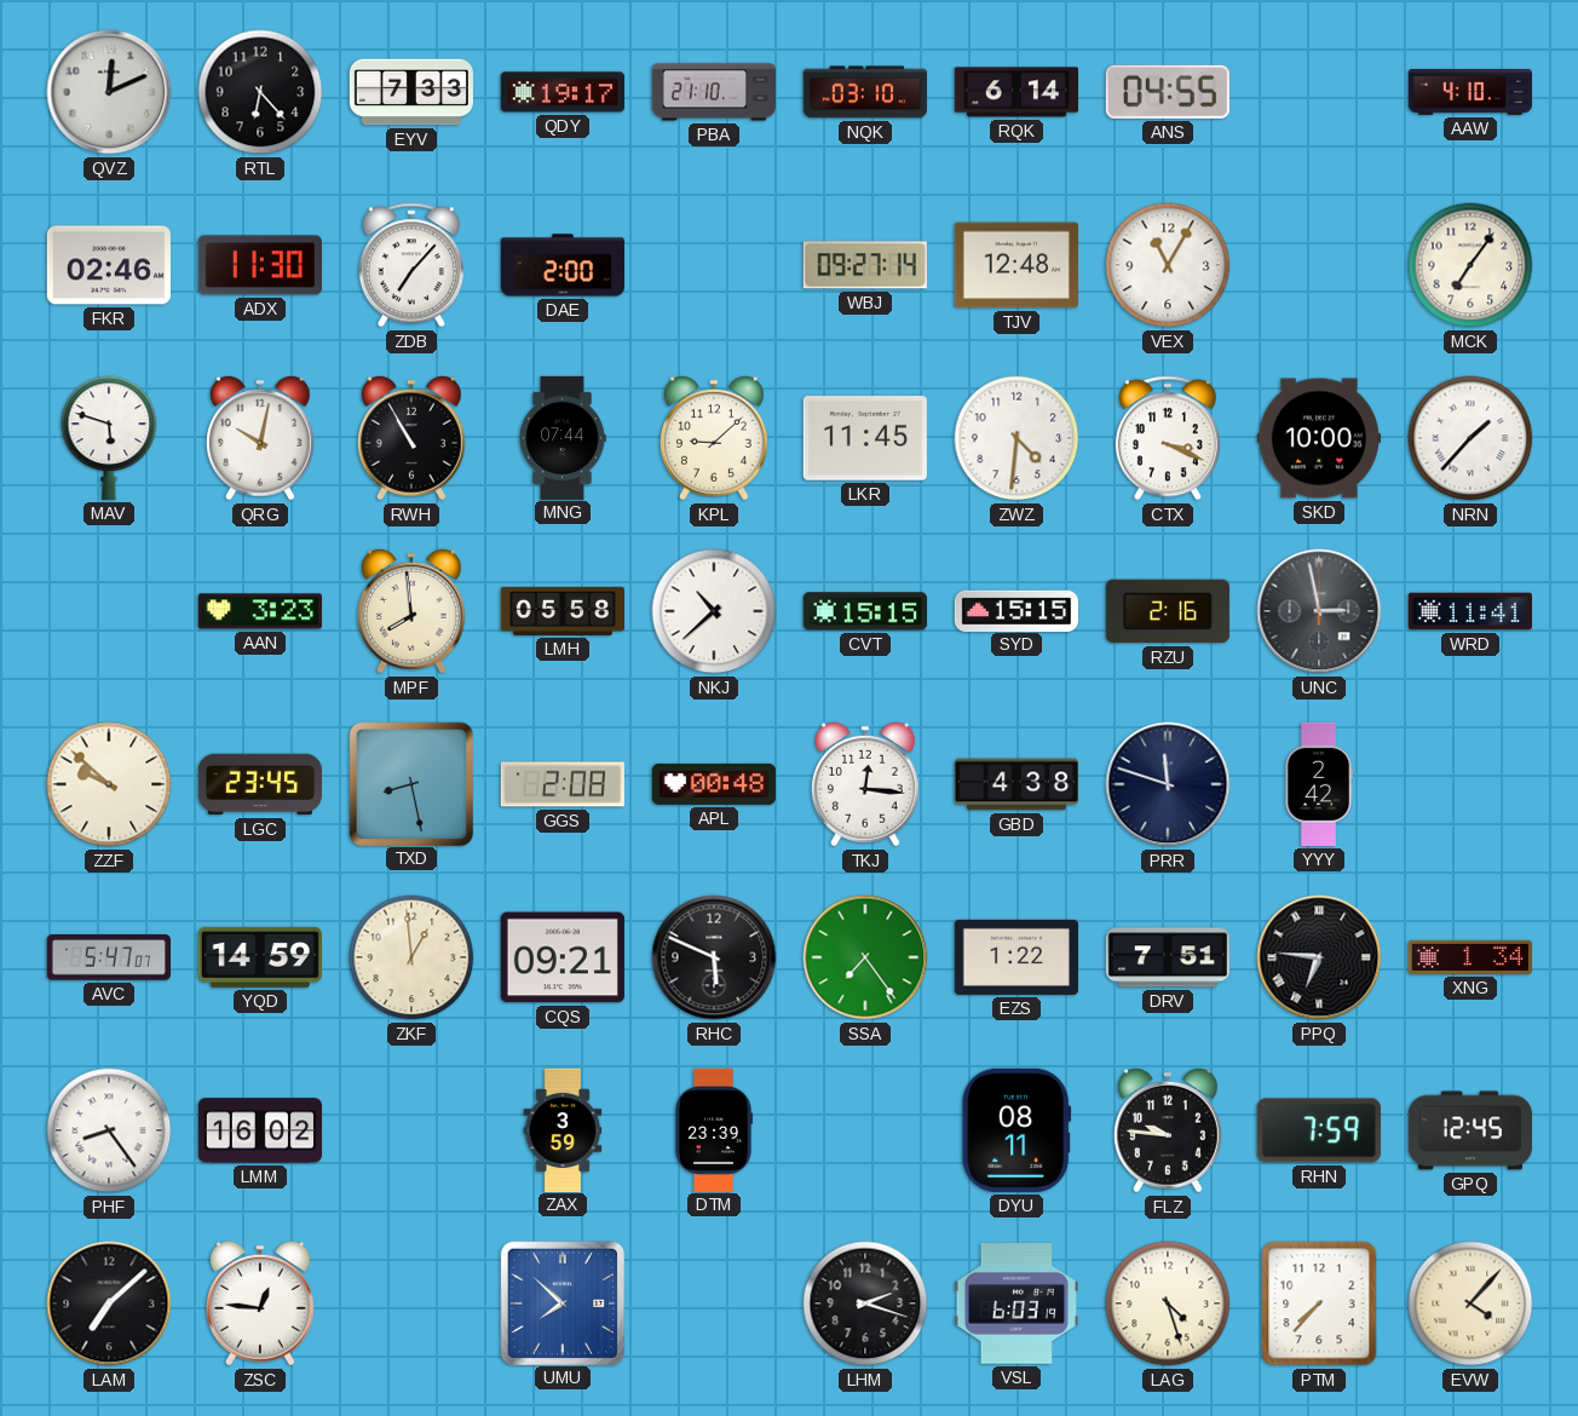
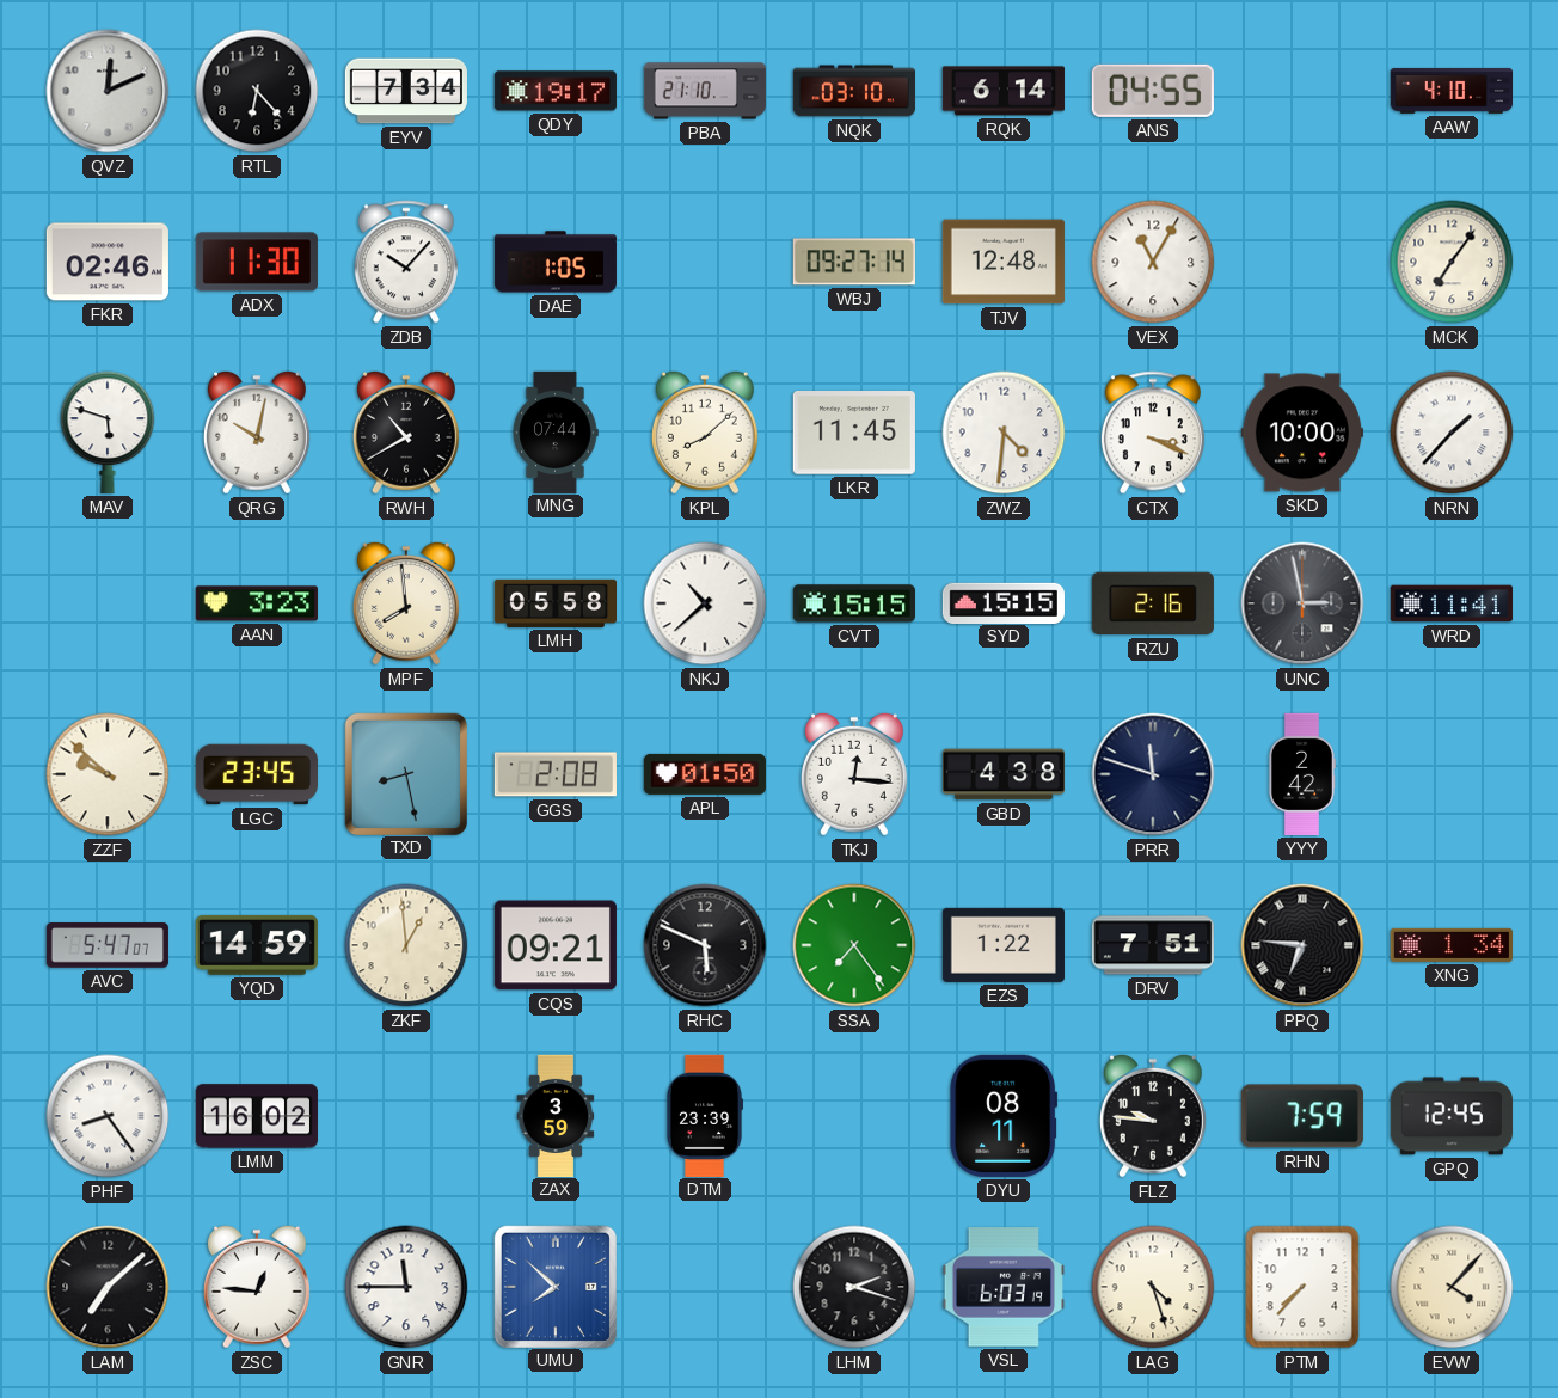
EYV: 7:33 -> 7:34
ZDB: 7:07 -> 10:07
DAE: 2:00 -> 1:05
RWH: 10:55 -> 10:40
KPL: 9:08 -> 8:08
APL: 00:48 -> 01:50
GNR: none -> 11:45
